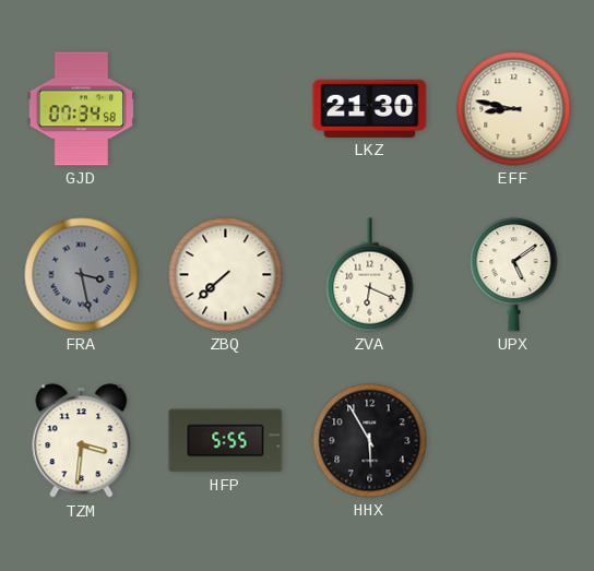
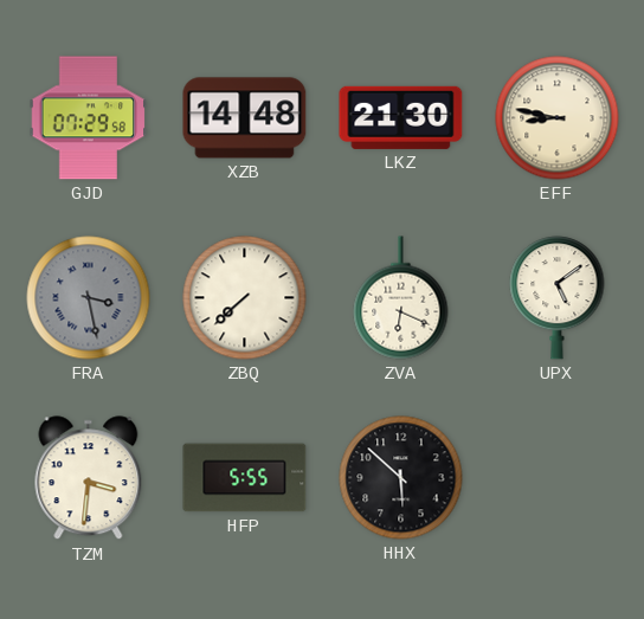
GJD: 07:34 -> 07:29
XZB: none -> 14:48
HHX: 5:55 -> 5:52
